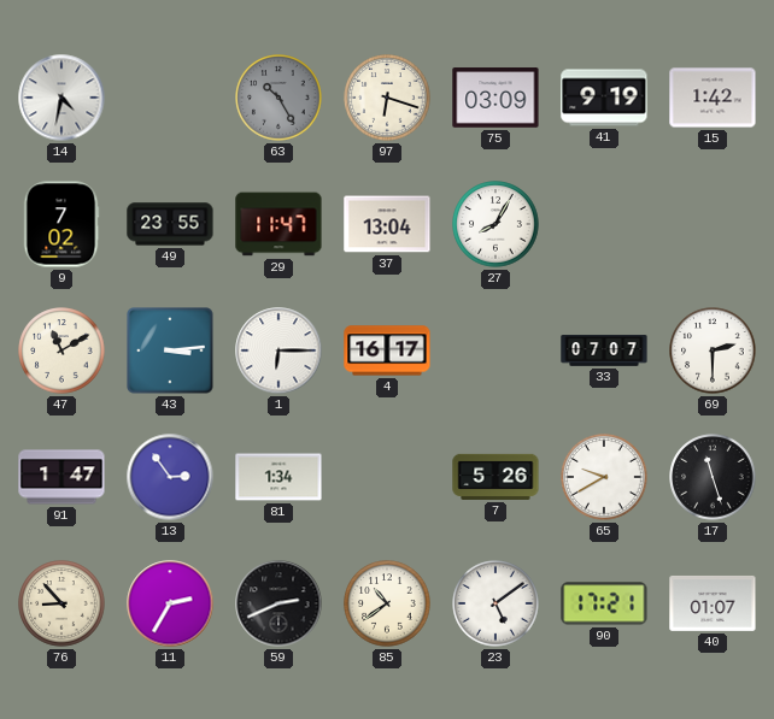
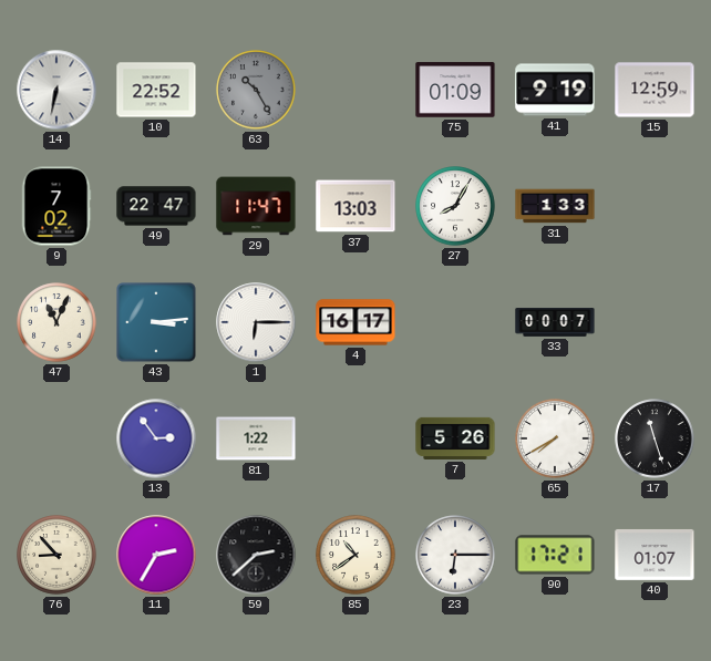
14: 4:32 -> 6:32
10: none -> 22:52
97: 6:18 -> none
75: 03:09 -> 01:09
15: 1:42 -> 12:59
49: 23:55 -> 22:47
37: 13:04 -> 13:03
31: none -> 1:33
47: 11:10 -> 11:04
33: 07:07 -> 00:07
69: 2:30 -> none
91: 1:47 -> none
81: 1:34 -> 1:22
65: 9:40 -> 7:40
59: 2:41 -> 2:38
23: 5:09 -> 6:15
